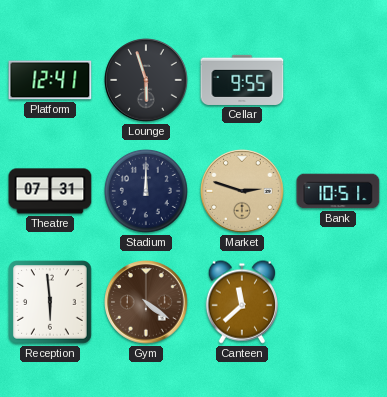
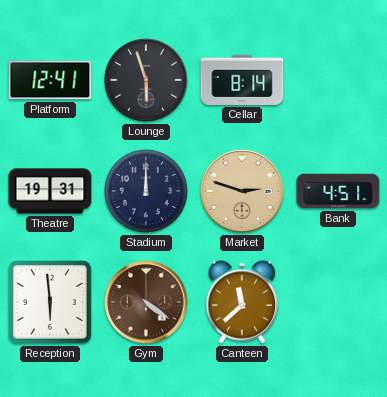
Cellar: 9:55 -> 8:14
Theatre: 07:31 -> 19:31
Bank: 10:51 -> 4:51
